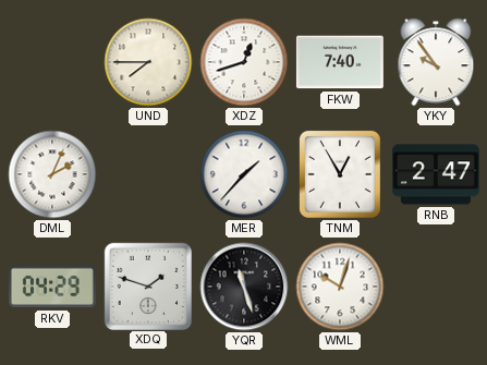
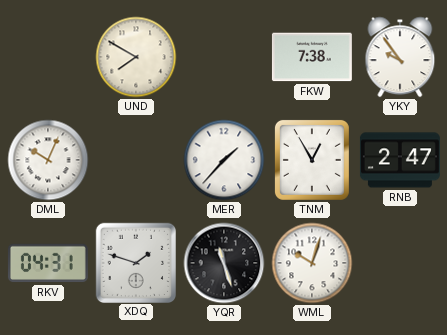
UND: 7:45 -> 7:50
XDZ: 12:42 -> none
FKW: 7:40 -> 7:38
DML: 2:04 -> 10:04
RKV: 04:29 -> 04:31
